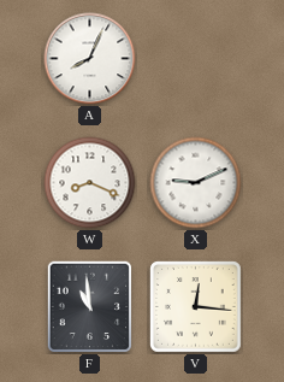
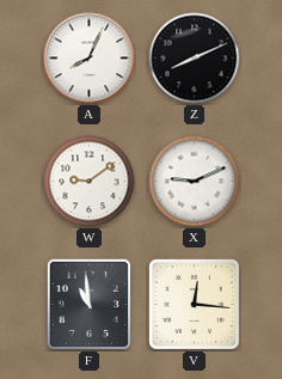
Z: none -> 8:11
W: 8:19 -> 9:09
